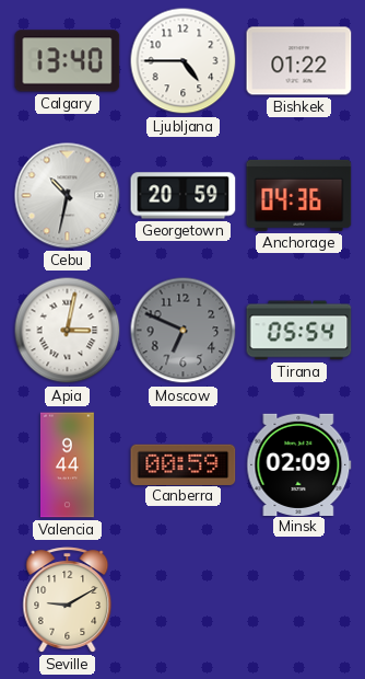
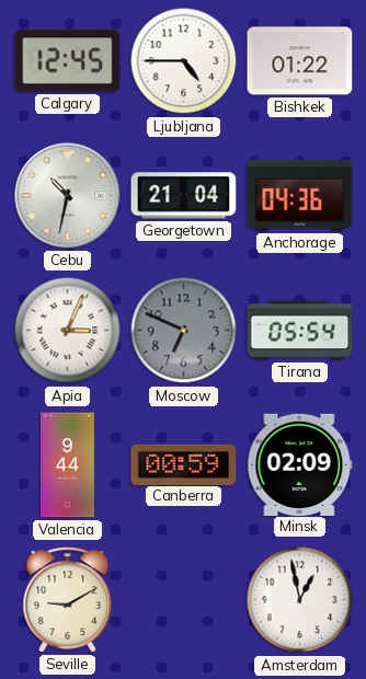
Calgary: 13:40 -> 12:45
Georgetown: 20:59 -> 21:04
Apia: 3:02 -> 3:04
Amsterdam: none -> 12:58
